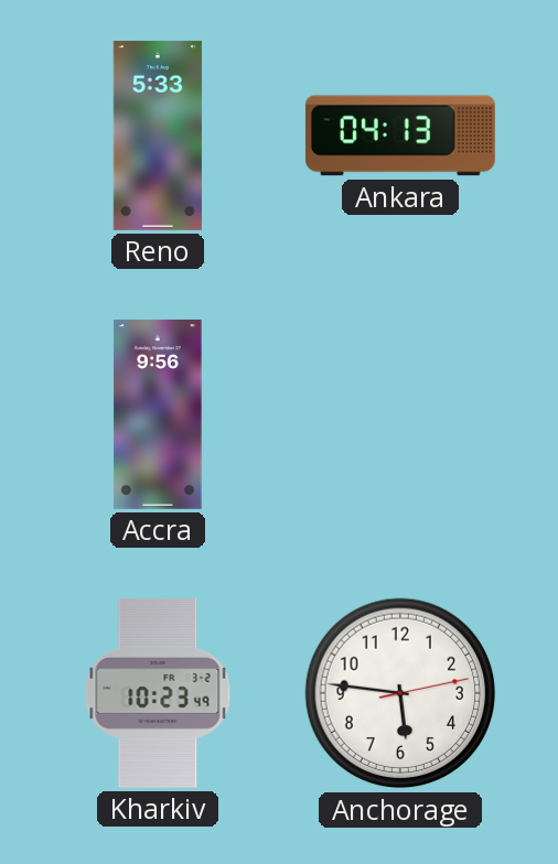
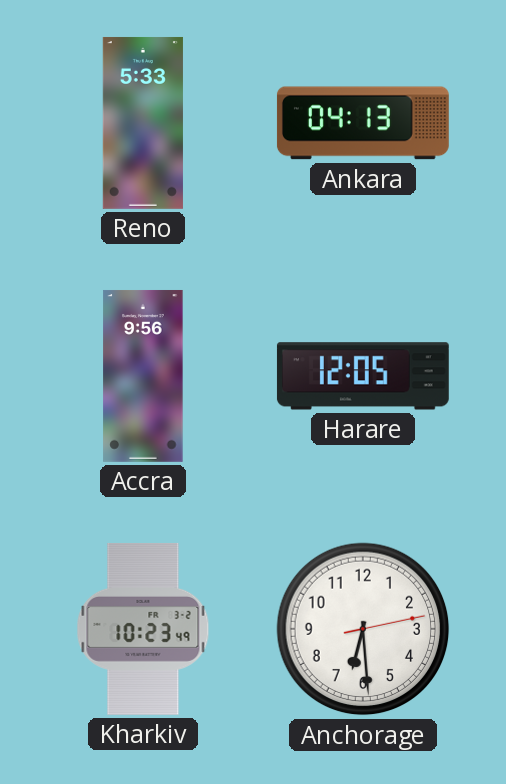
Harare: none -> 12:05
Anchorage: 5:46 -> 6:29
